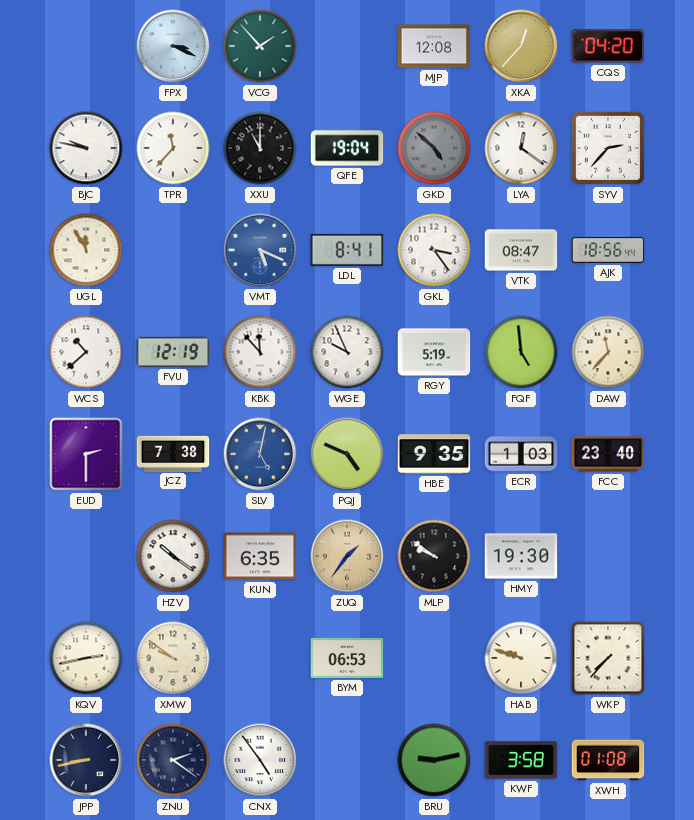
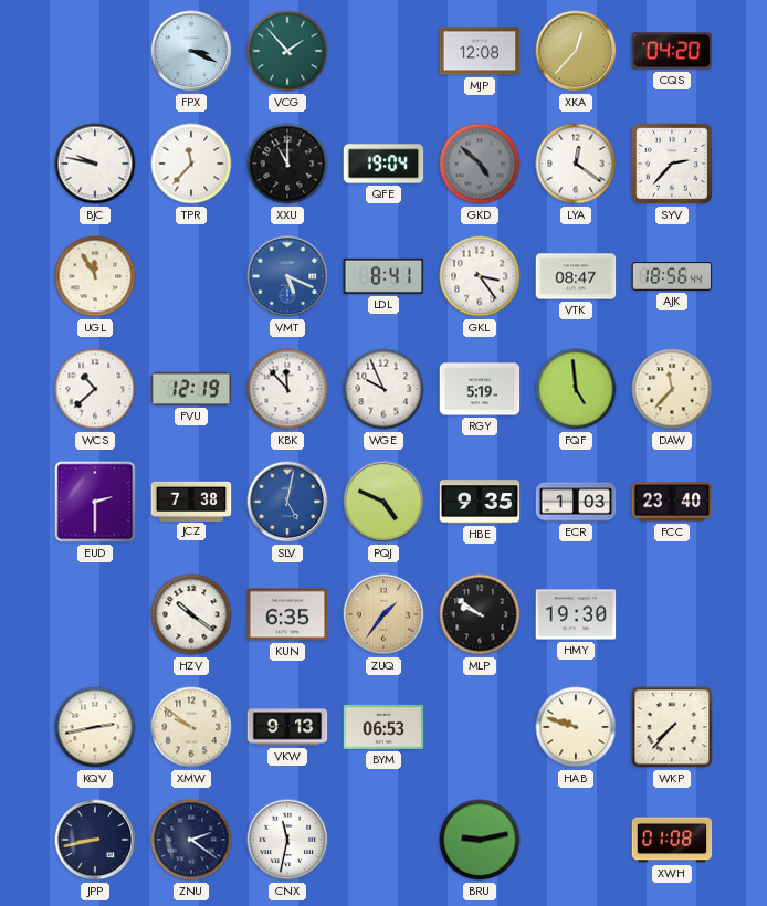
VKW: none -> 9:13
CNX: 4:54 -> 11:32
KWF: 3:58 -> none
